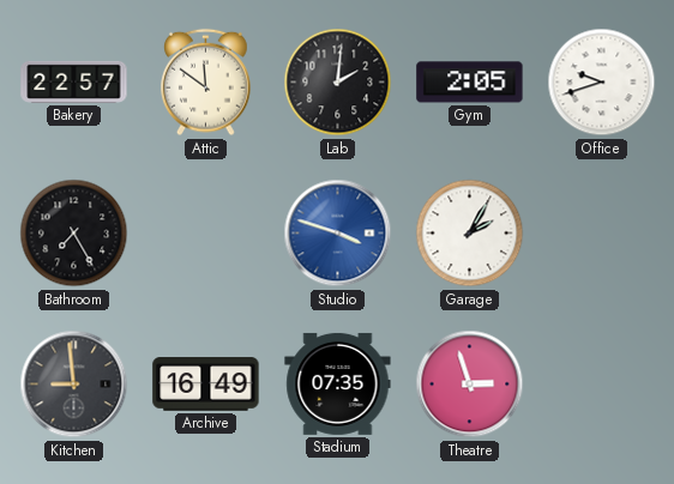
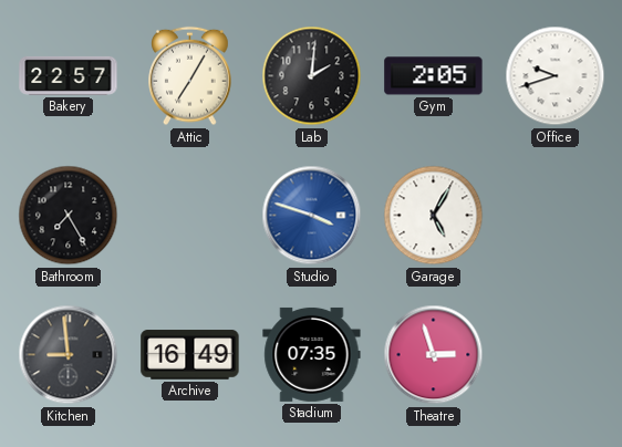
Attic: 11:51 -> 7:05
Garage: 2:05 -> 5:05
